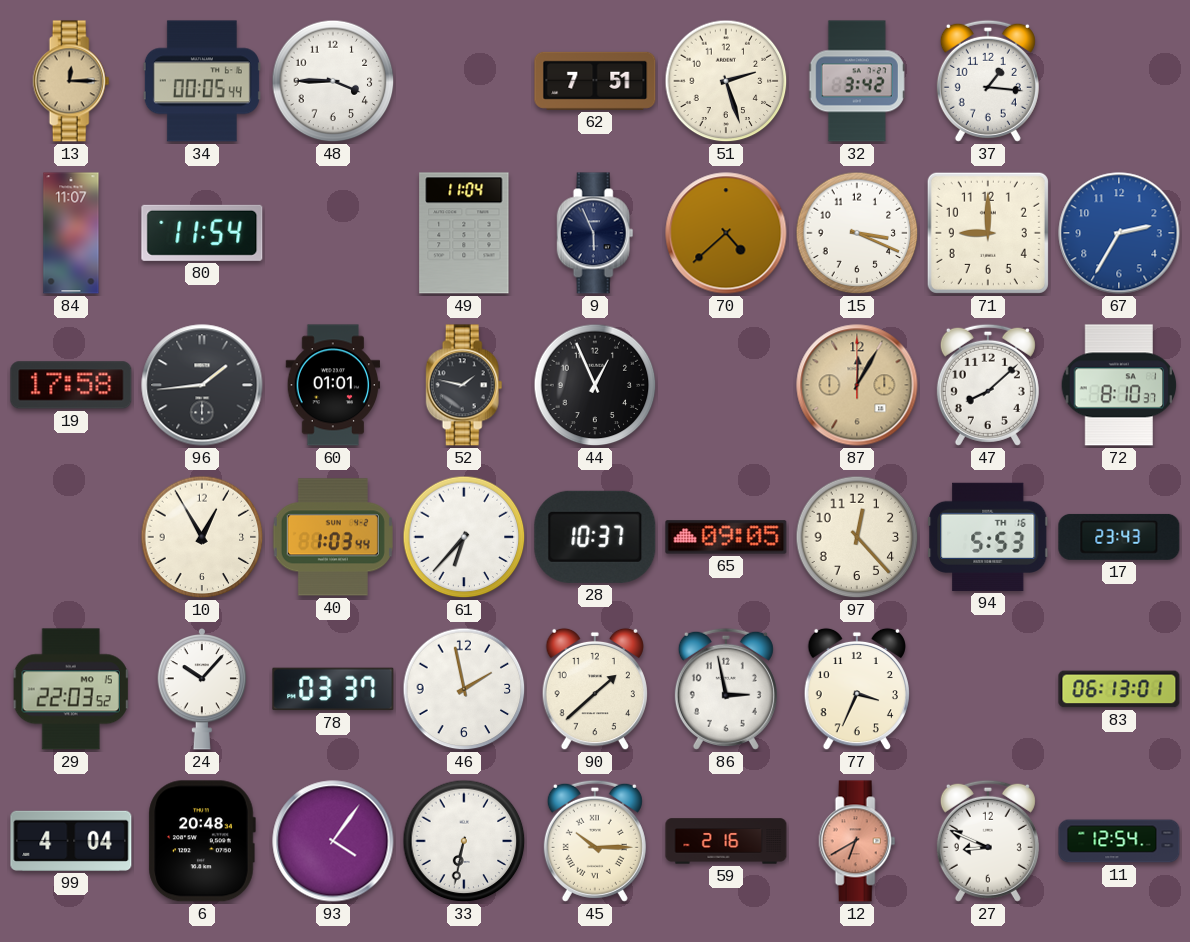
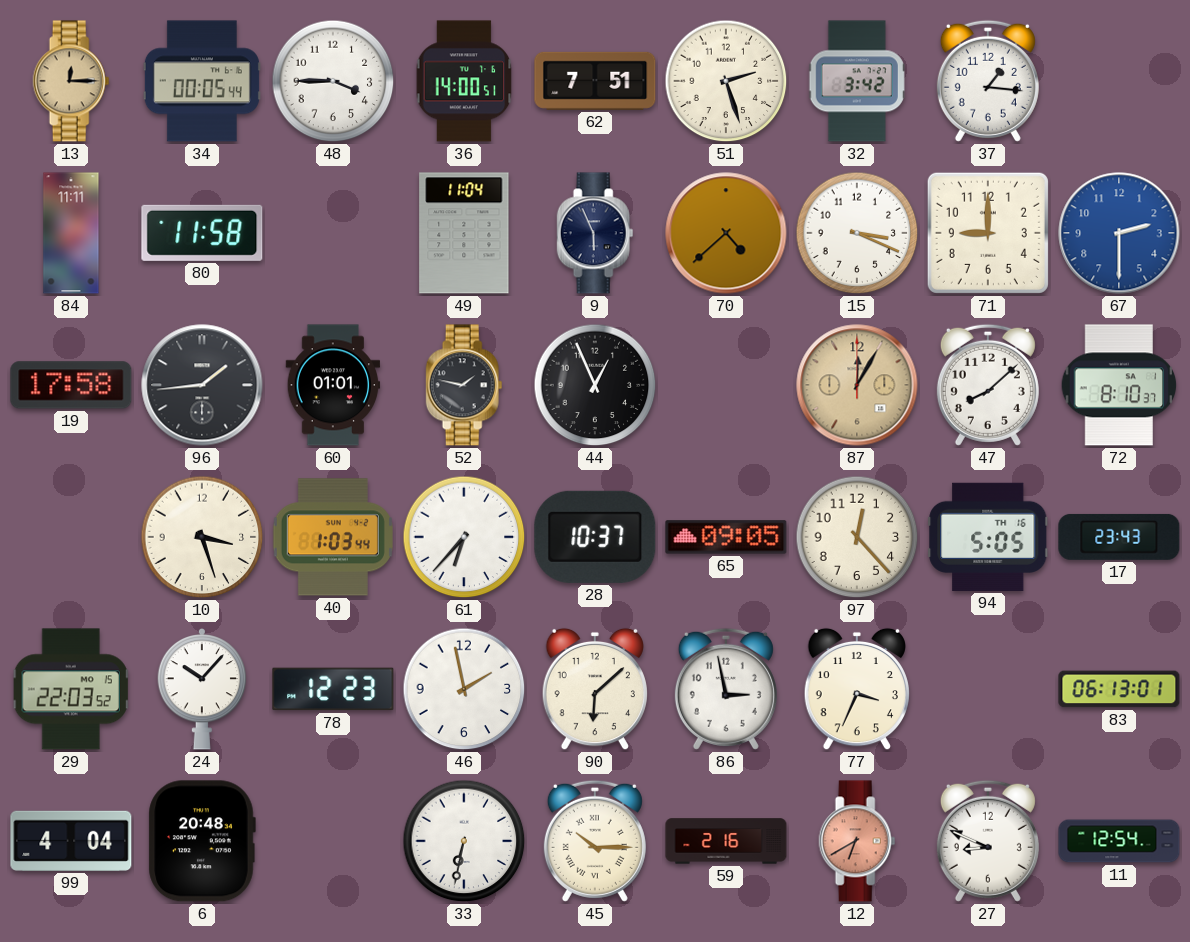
36: none -> 14:00
84: 11:07 -> 11:11
80: 11:54 -> 11:58
67: 2:35 -> 2:30
10: 12:55 -> 3:27
94: 5:53 -> 5:05
78: 03:37 -> 12:23
90: 1:38 -> 6:08
93: 4:06 -> none
